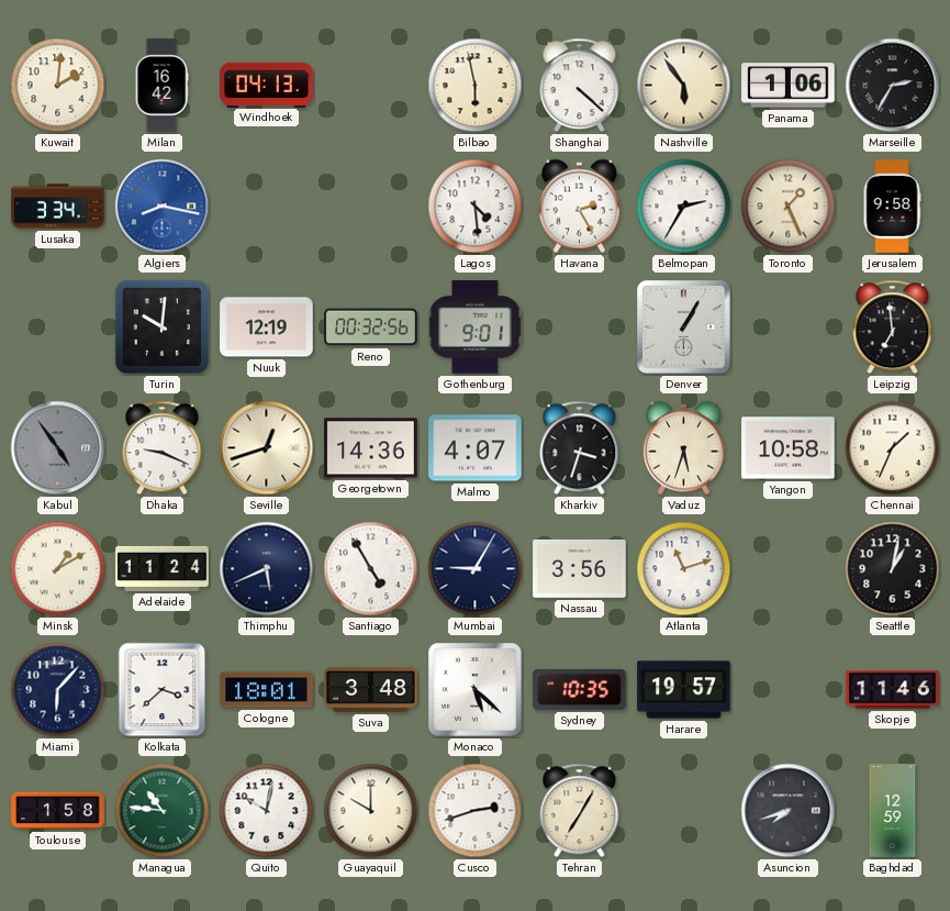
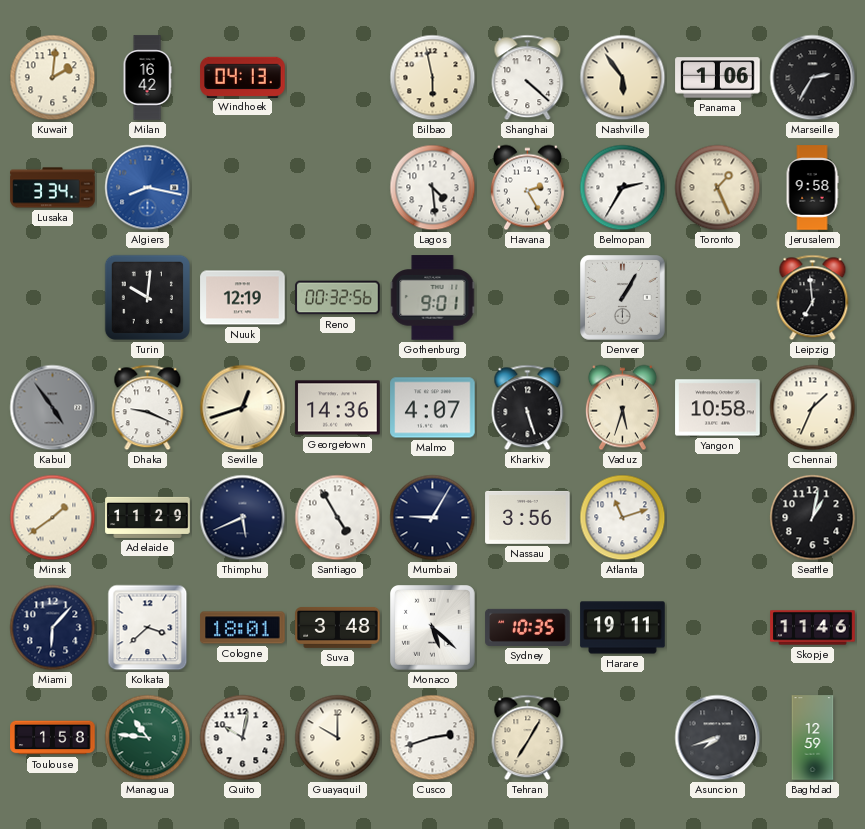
Kharkiv: 3:33 -> 5:27
Minsk: 1:10 -> 1:39
Adelaide: 11:24 -> 11:29
Harare: 19:57 -> 19:11
